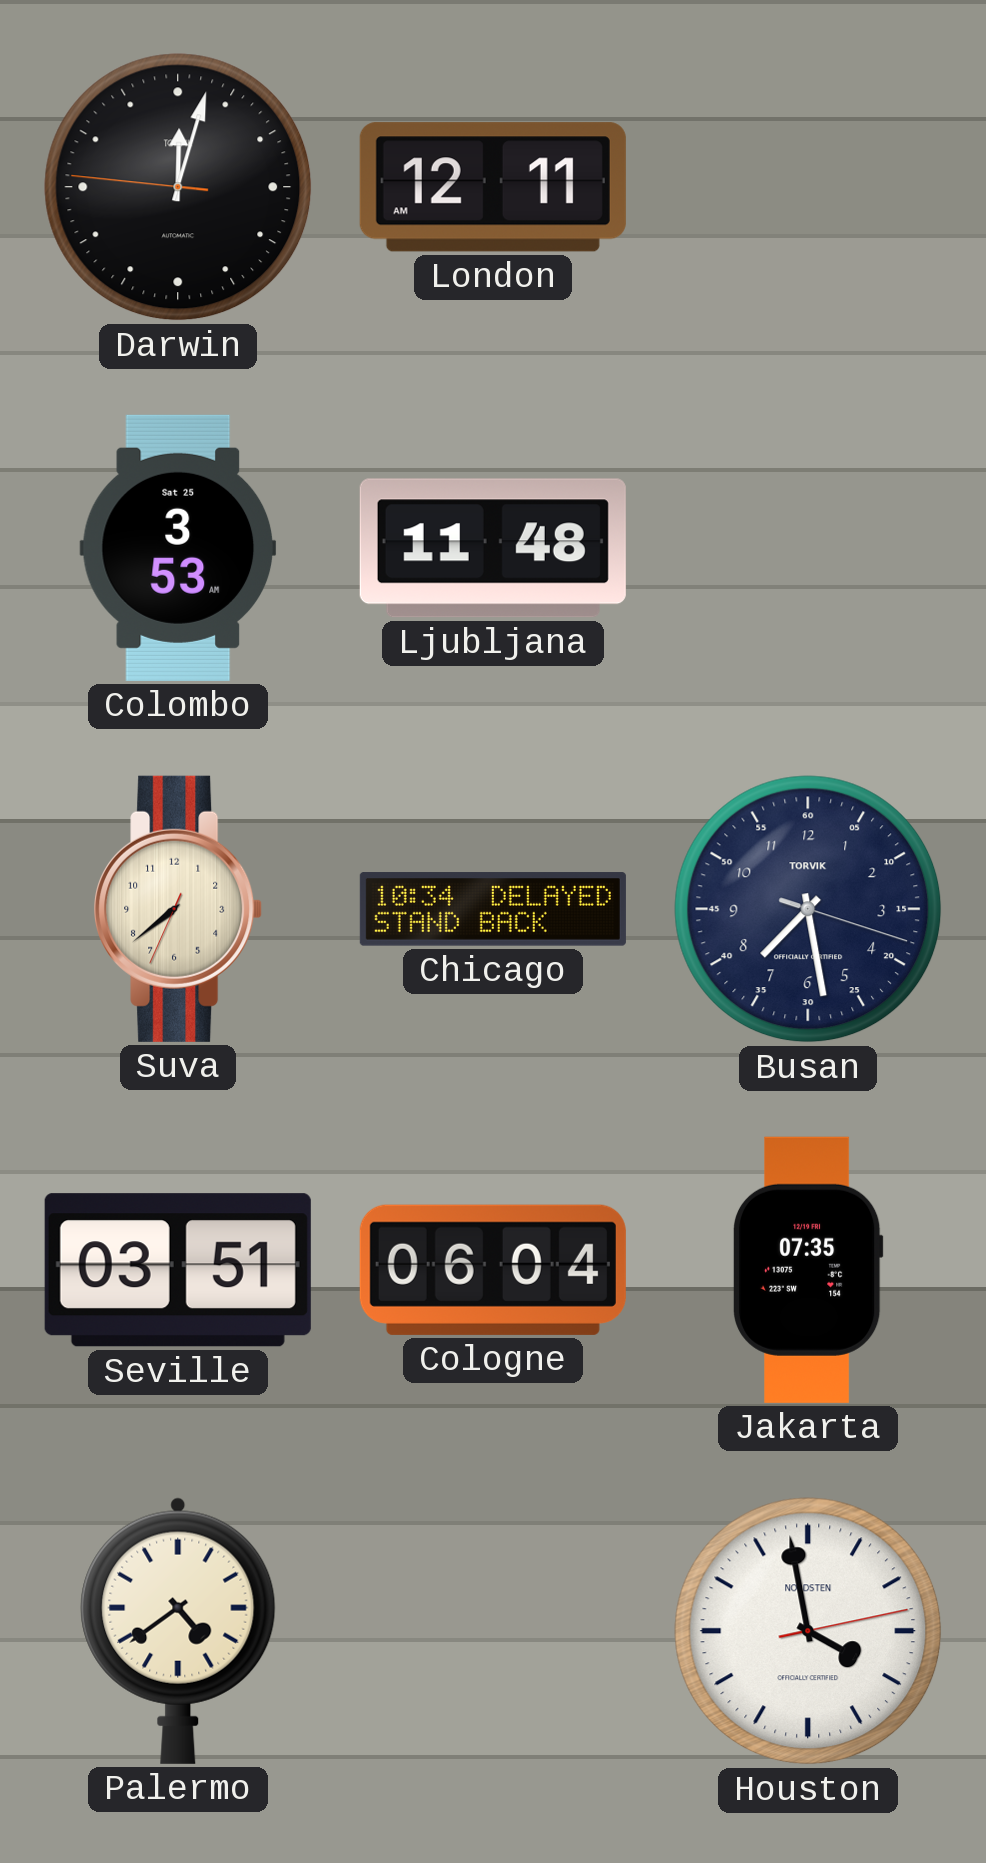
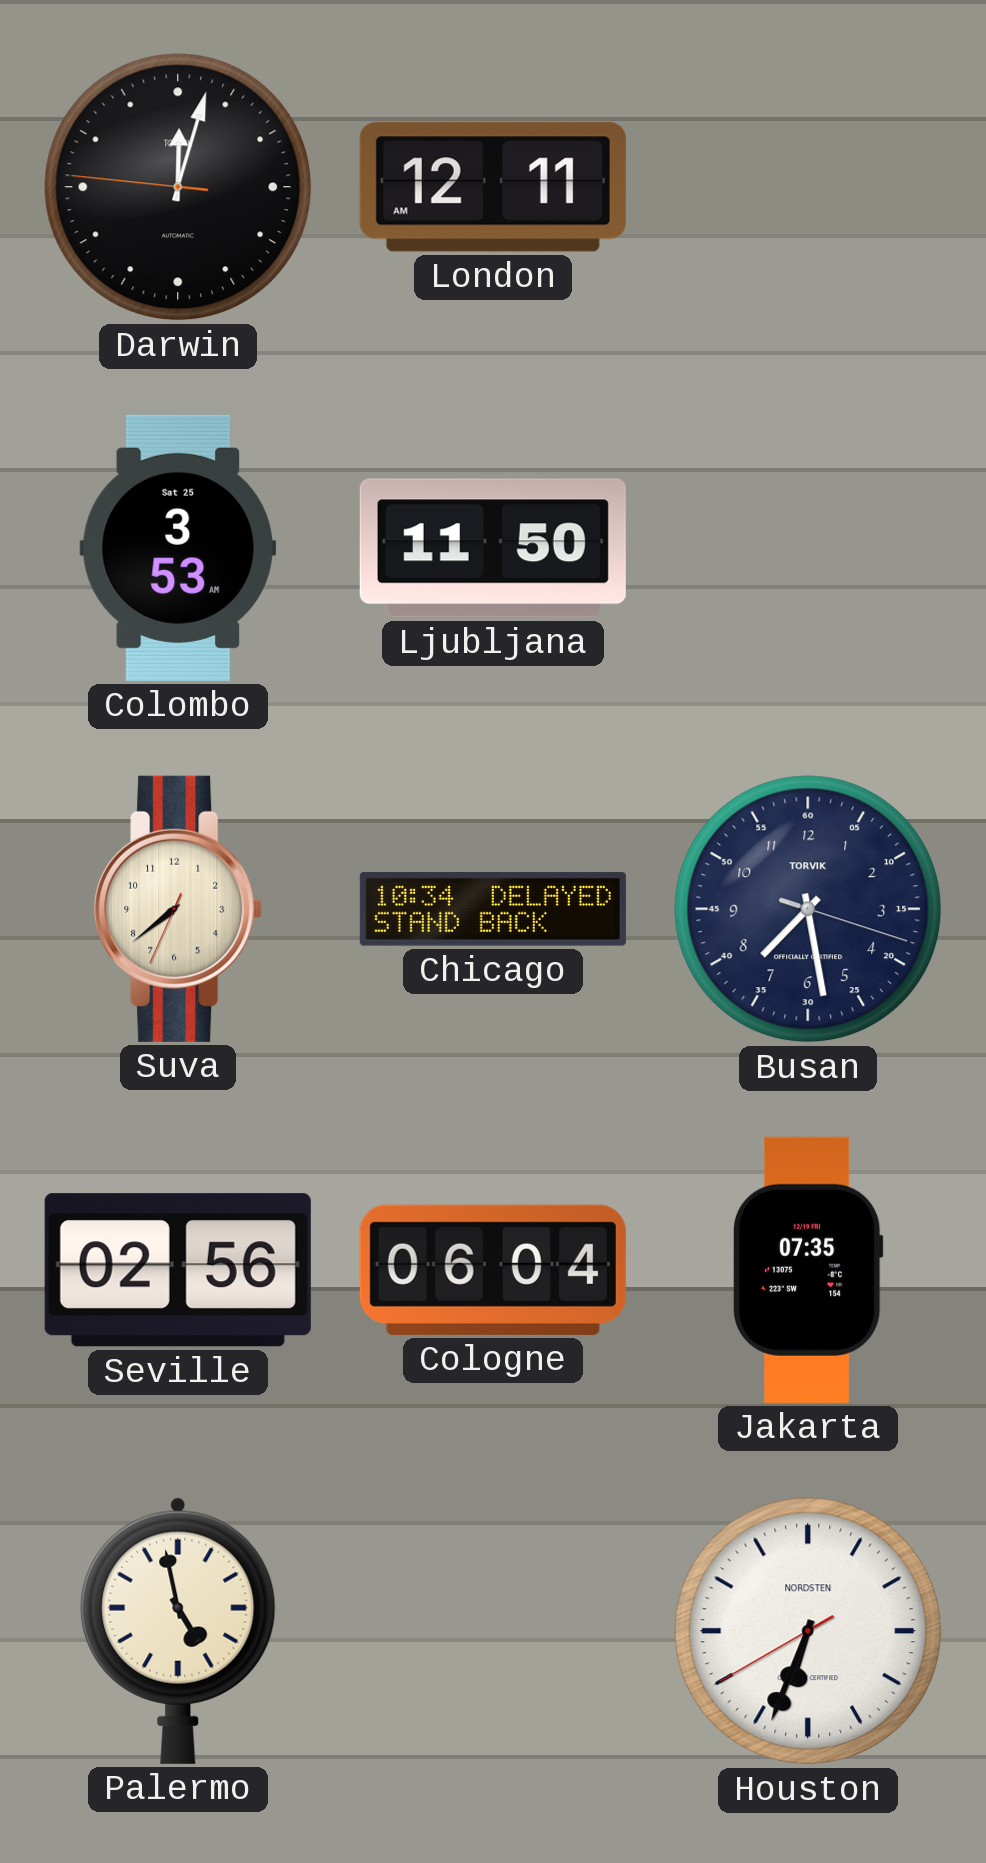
Ljubljana: 11:48 -> 11:50
Seville: 03:51 -> 02:56
Palermo: 4:39 -> 4:58
Houston: 3:58 -> 6:33
